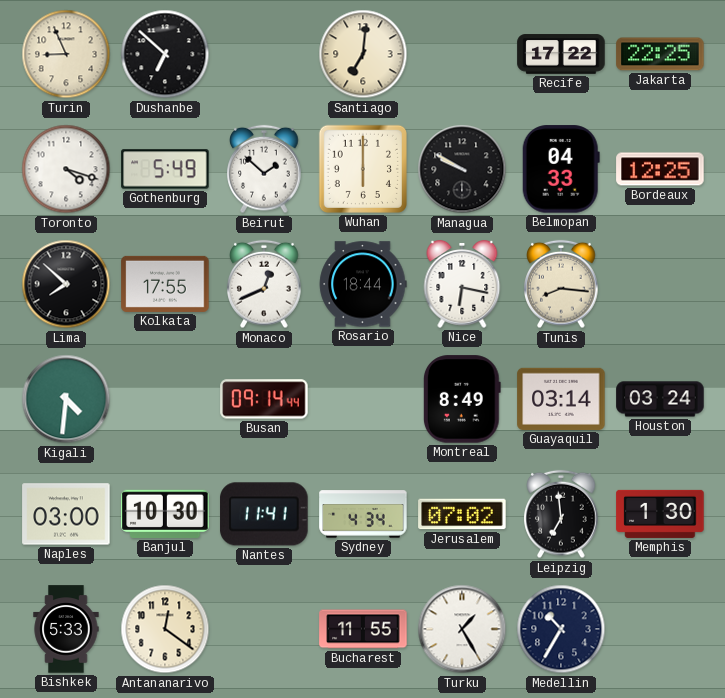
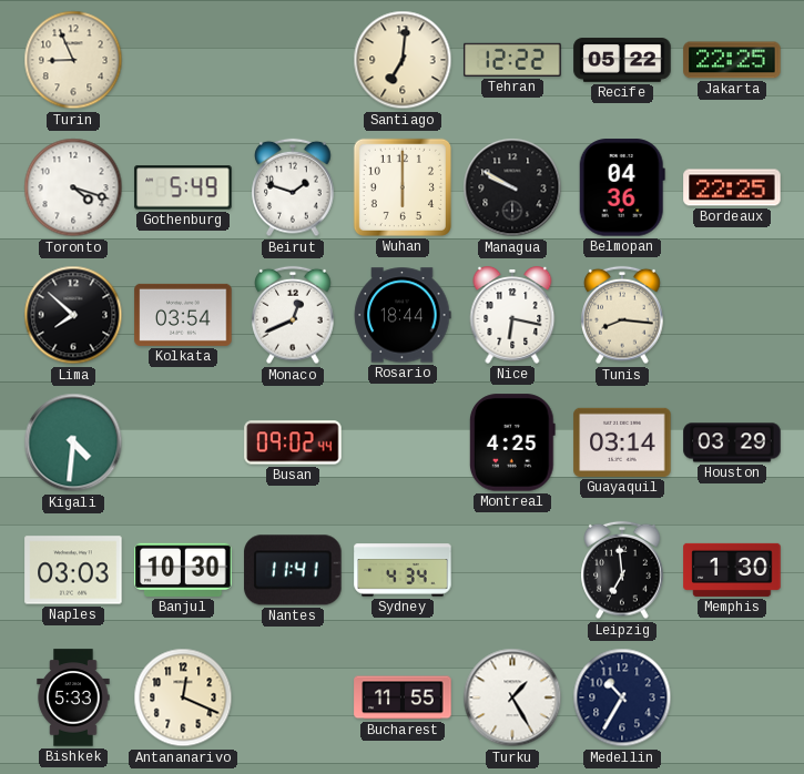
Dushanbe: 6:52 -> none
Tehran: none -> 12:22
Recife: 17:22 -> 05:22
Beirut: 1:52 -> 1:48
Belmopan: 04:33 -> 04:36
Bordeaux: 12:25 -> 22:25
Kolkata: 17:55 -> 03:54
Busan: 09:14 -> 09:02
Montreal: 8:49 -> 4:25
Houston: 03:24 -> 03:29
Naples: 03:00 -> 03:03
Jerusalem: 07:02 -> none
Antananarivo: 12:21 -> 12:19
